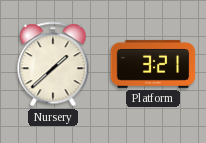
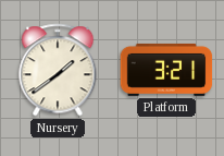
Nursery: 1:38 -> 1:39
